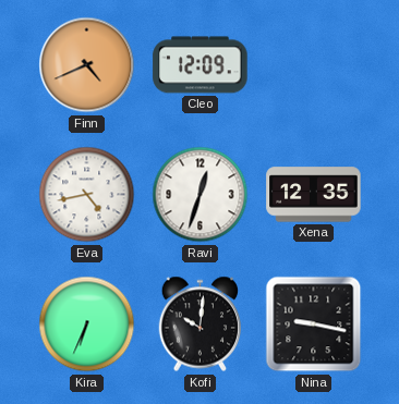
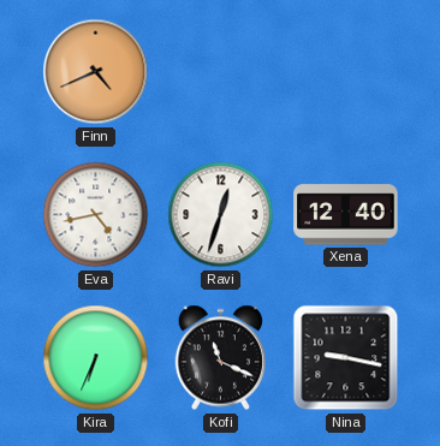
Cleo: 12:09 -> none
Xena: 12:35 -> 12:40
Kofi: 10:01 -> 11:19
